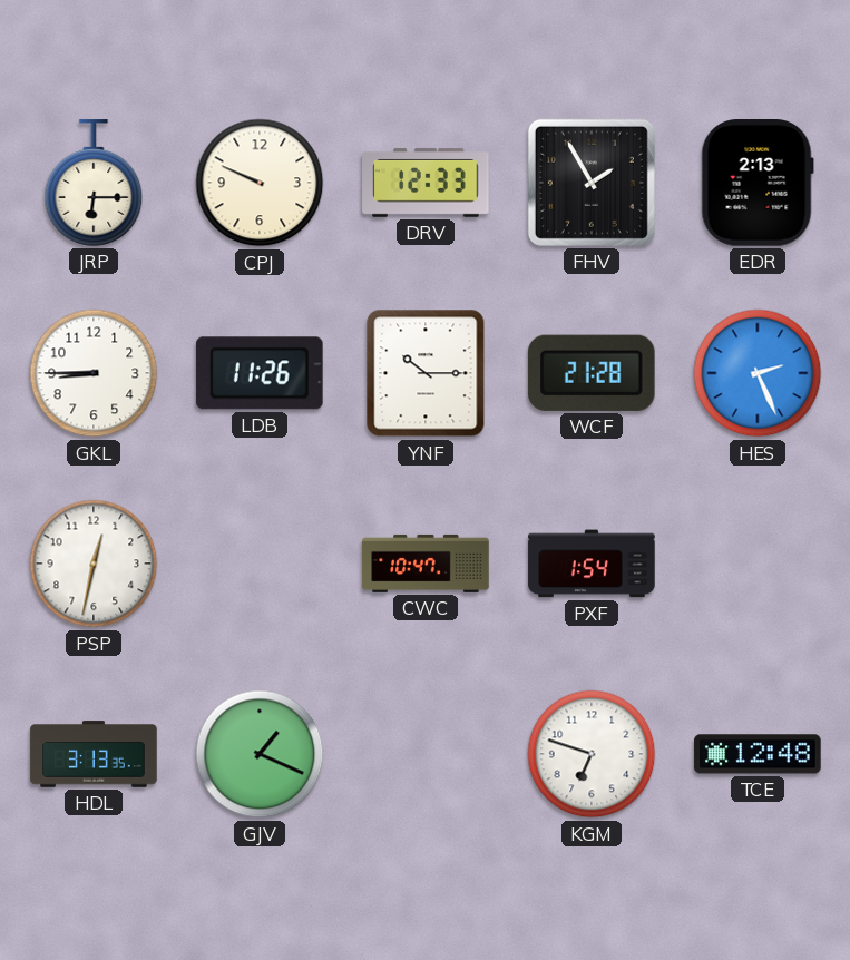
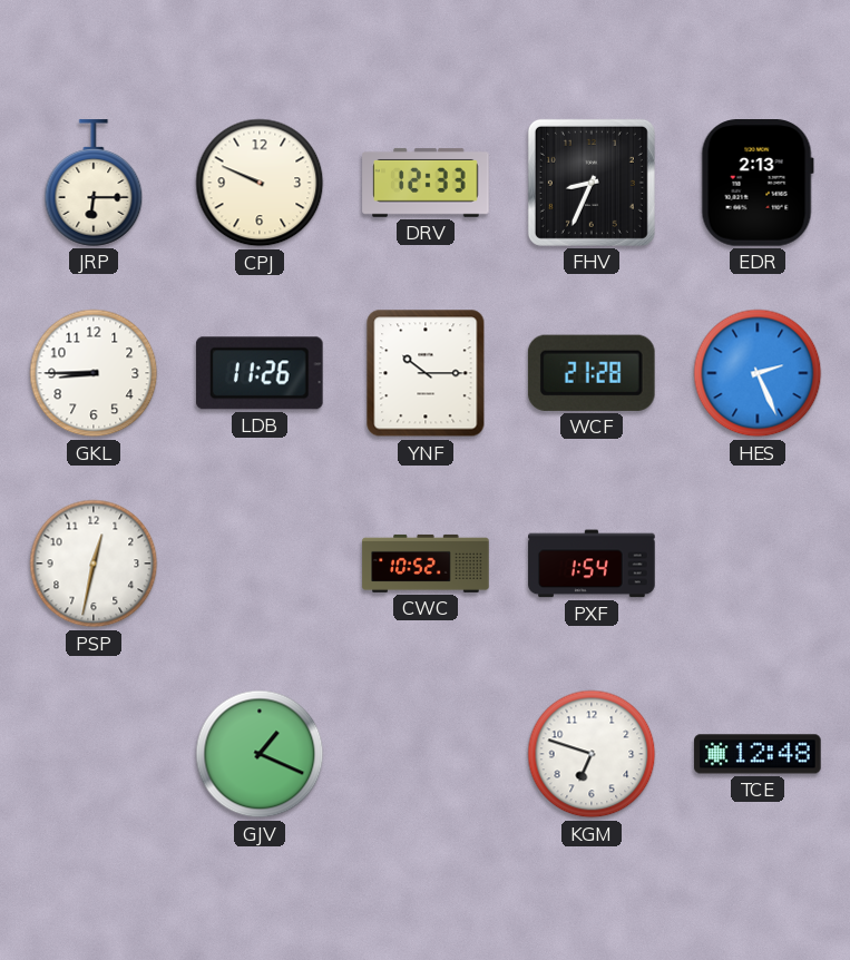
FHV: 1:55 -> 8:34
CWC: 10:47 -> 10:52
HDL: 3:13 -> none
